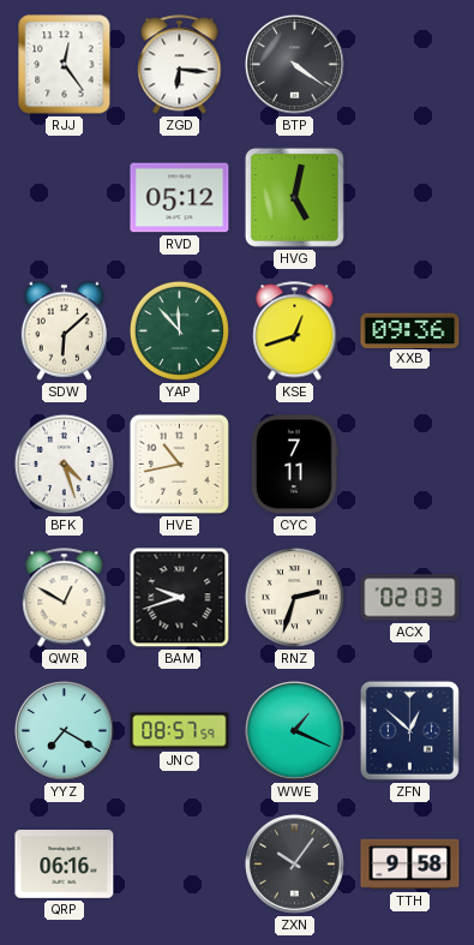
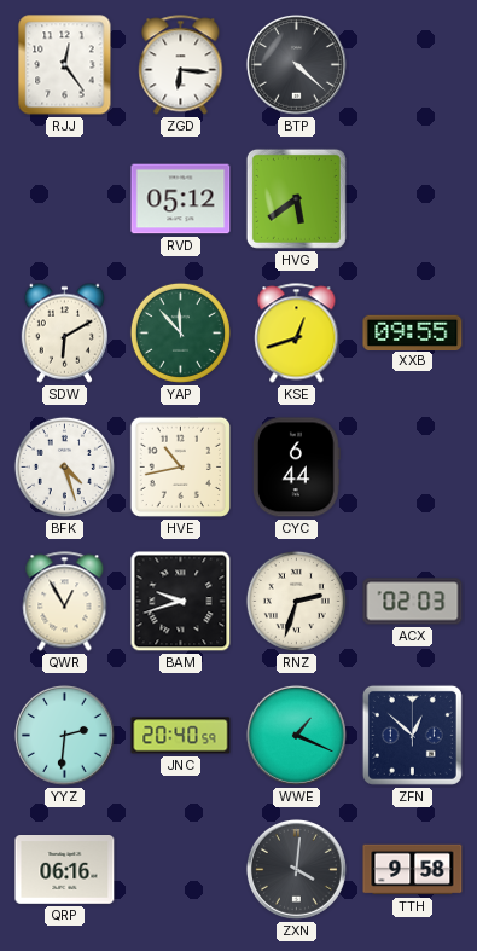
BTP: 4:21 -> 4:22
HVG: 5:02 -> 5:39
SDW: 6:08 -> 6:10
XXB: 09:36 -> 09:55
CYC: 7:11 -> 6:44
QWR: 12:50 -> 12:55
YYZ: 7:20 -> 2:31
JNC: 08:57 -> 20:40
ZXN: 10:06 -> 4:01
